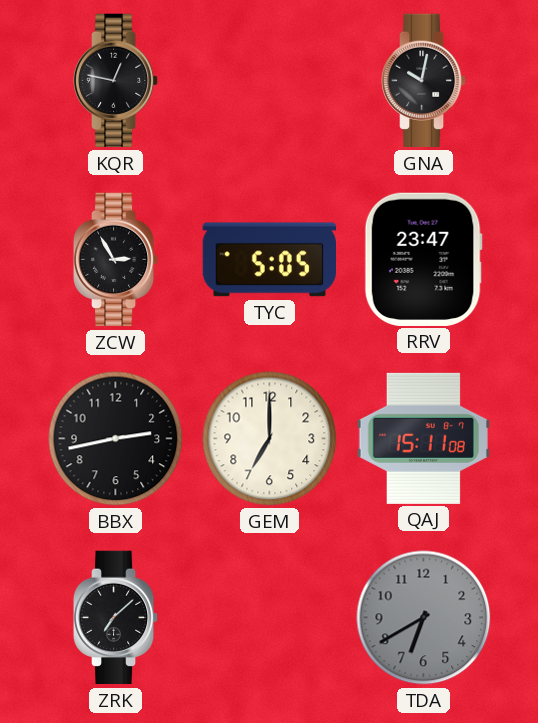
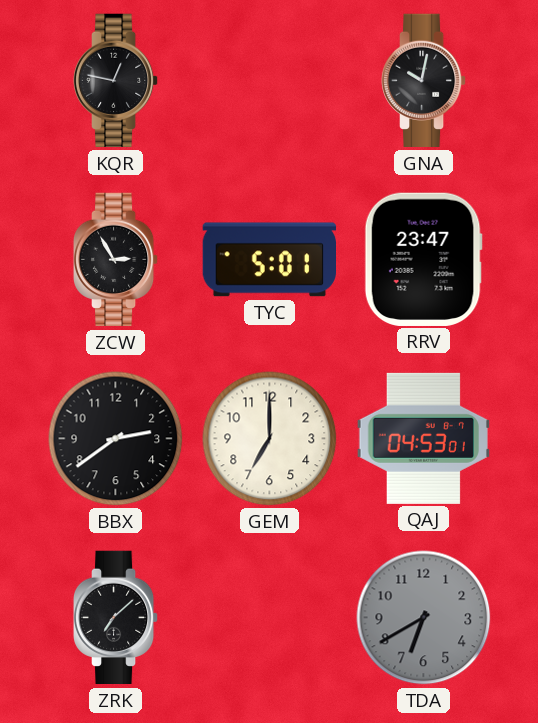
TYC: 5:05 -> 5:01
BBX: 2:43 -> 2:39
QAJ: 15:11 -> 04:53
